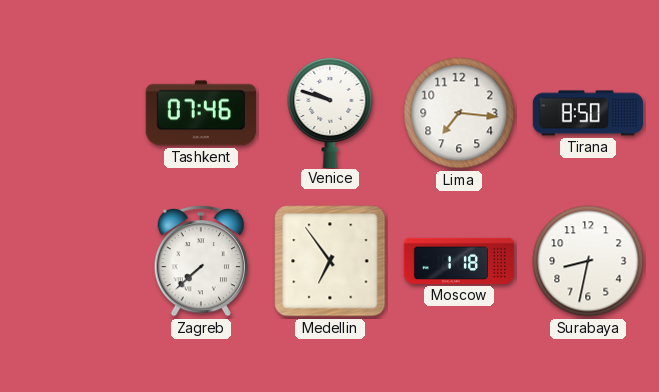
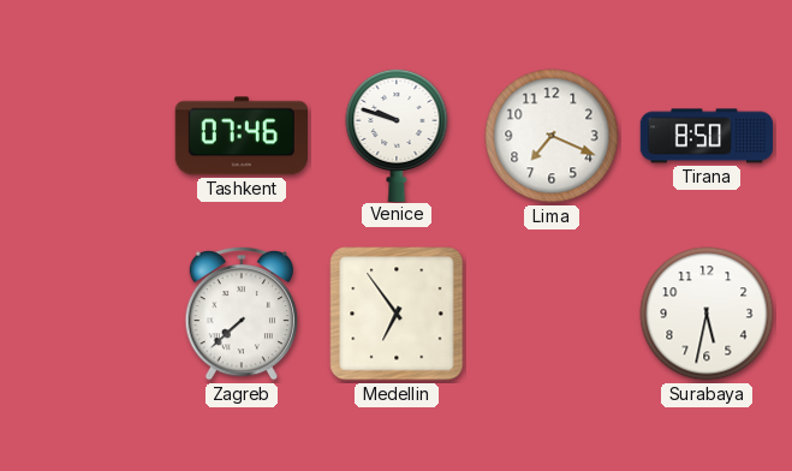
Lima: 7:16 -> 7:19
Moscow: 1:18 -> none
Surabaya: 8:32 -> 5:32
